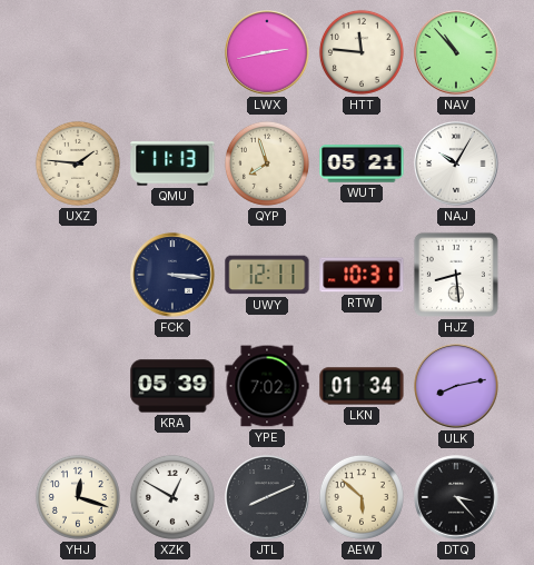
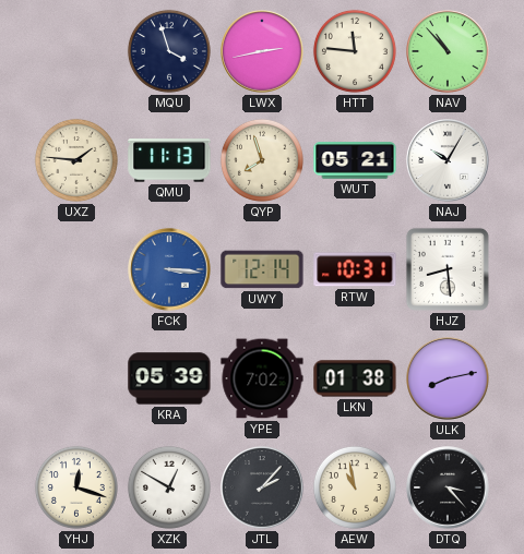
MQU: none -> 3:57
FCK dial: navy -> blue
UWY: 12:11 -> 12:14
LKN: 01:34 -> 01:38
JTL: 8:11 -> 2:07
AEW: 5:52 -> 10:58
